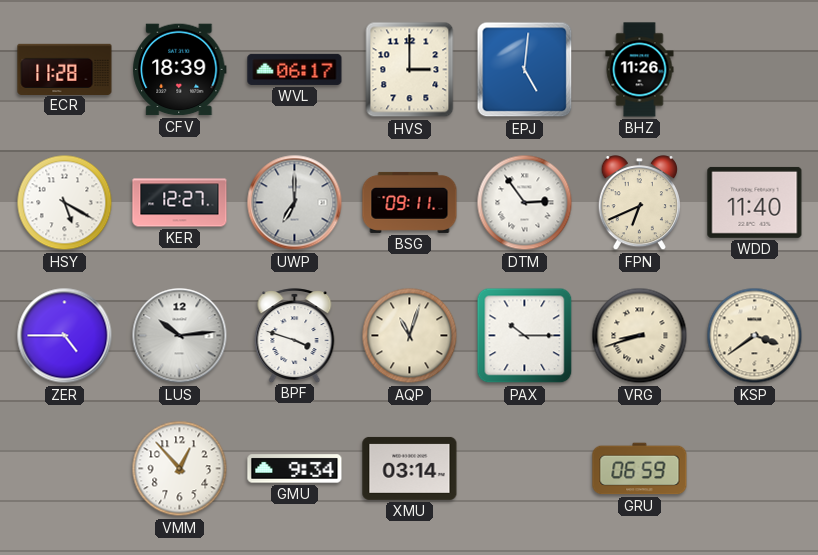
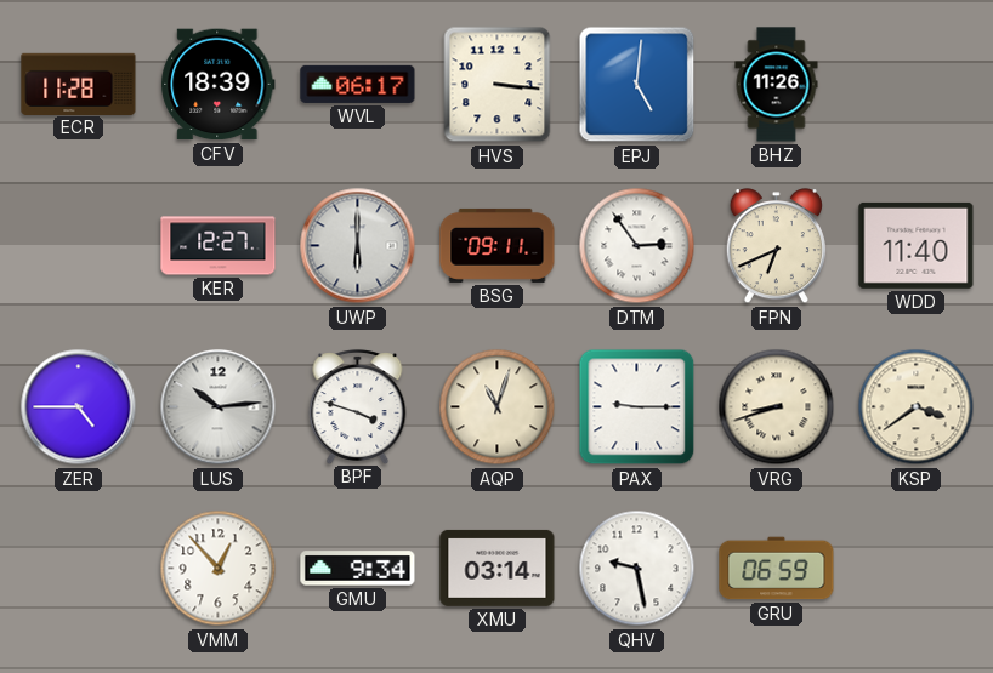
HVS: 3:00 -> 3:16
HSY: 5:20 -> none
UWP: 7:00 -> 6:00
PAX: 10:15 -> 9:15
QHV: none -> 9:28
